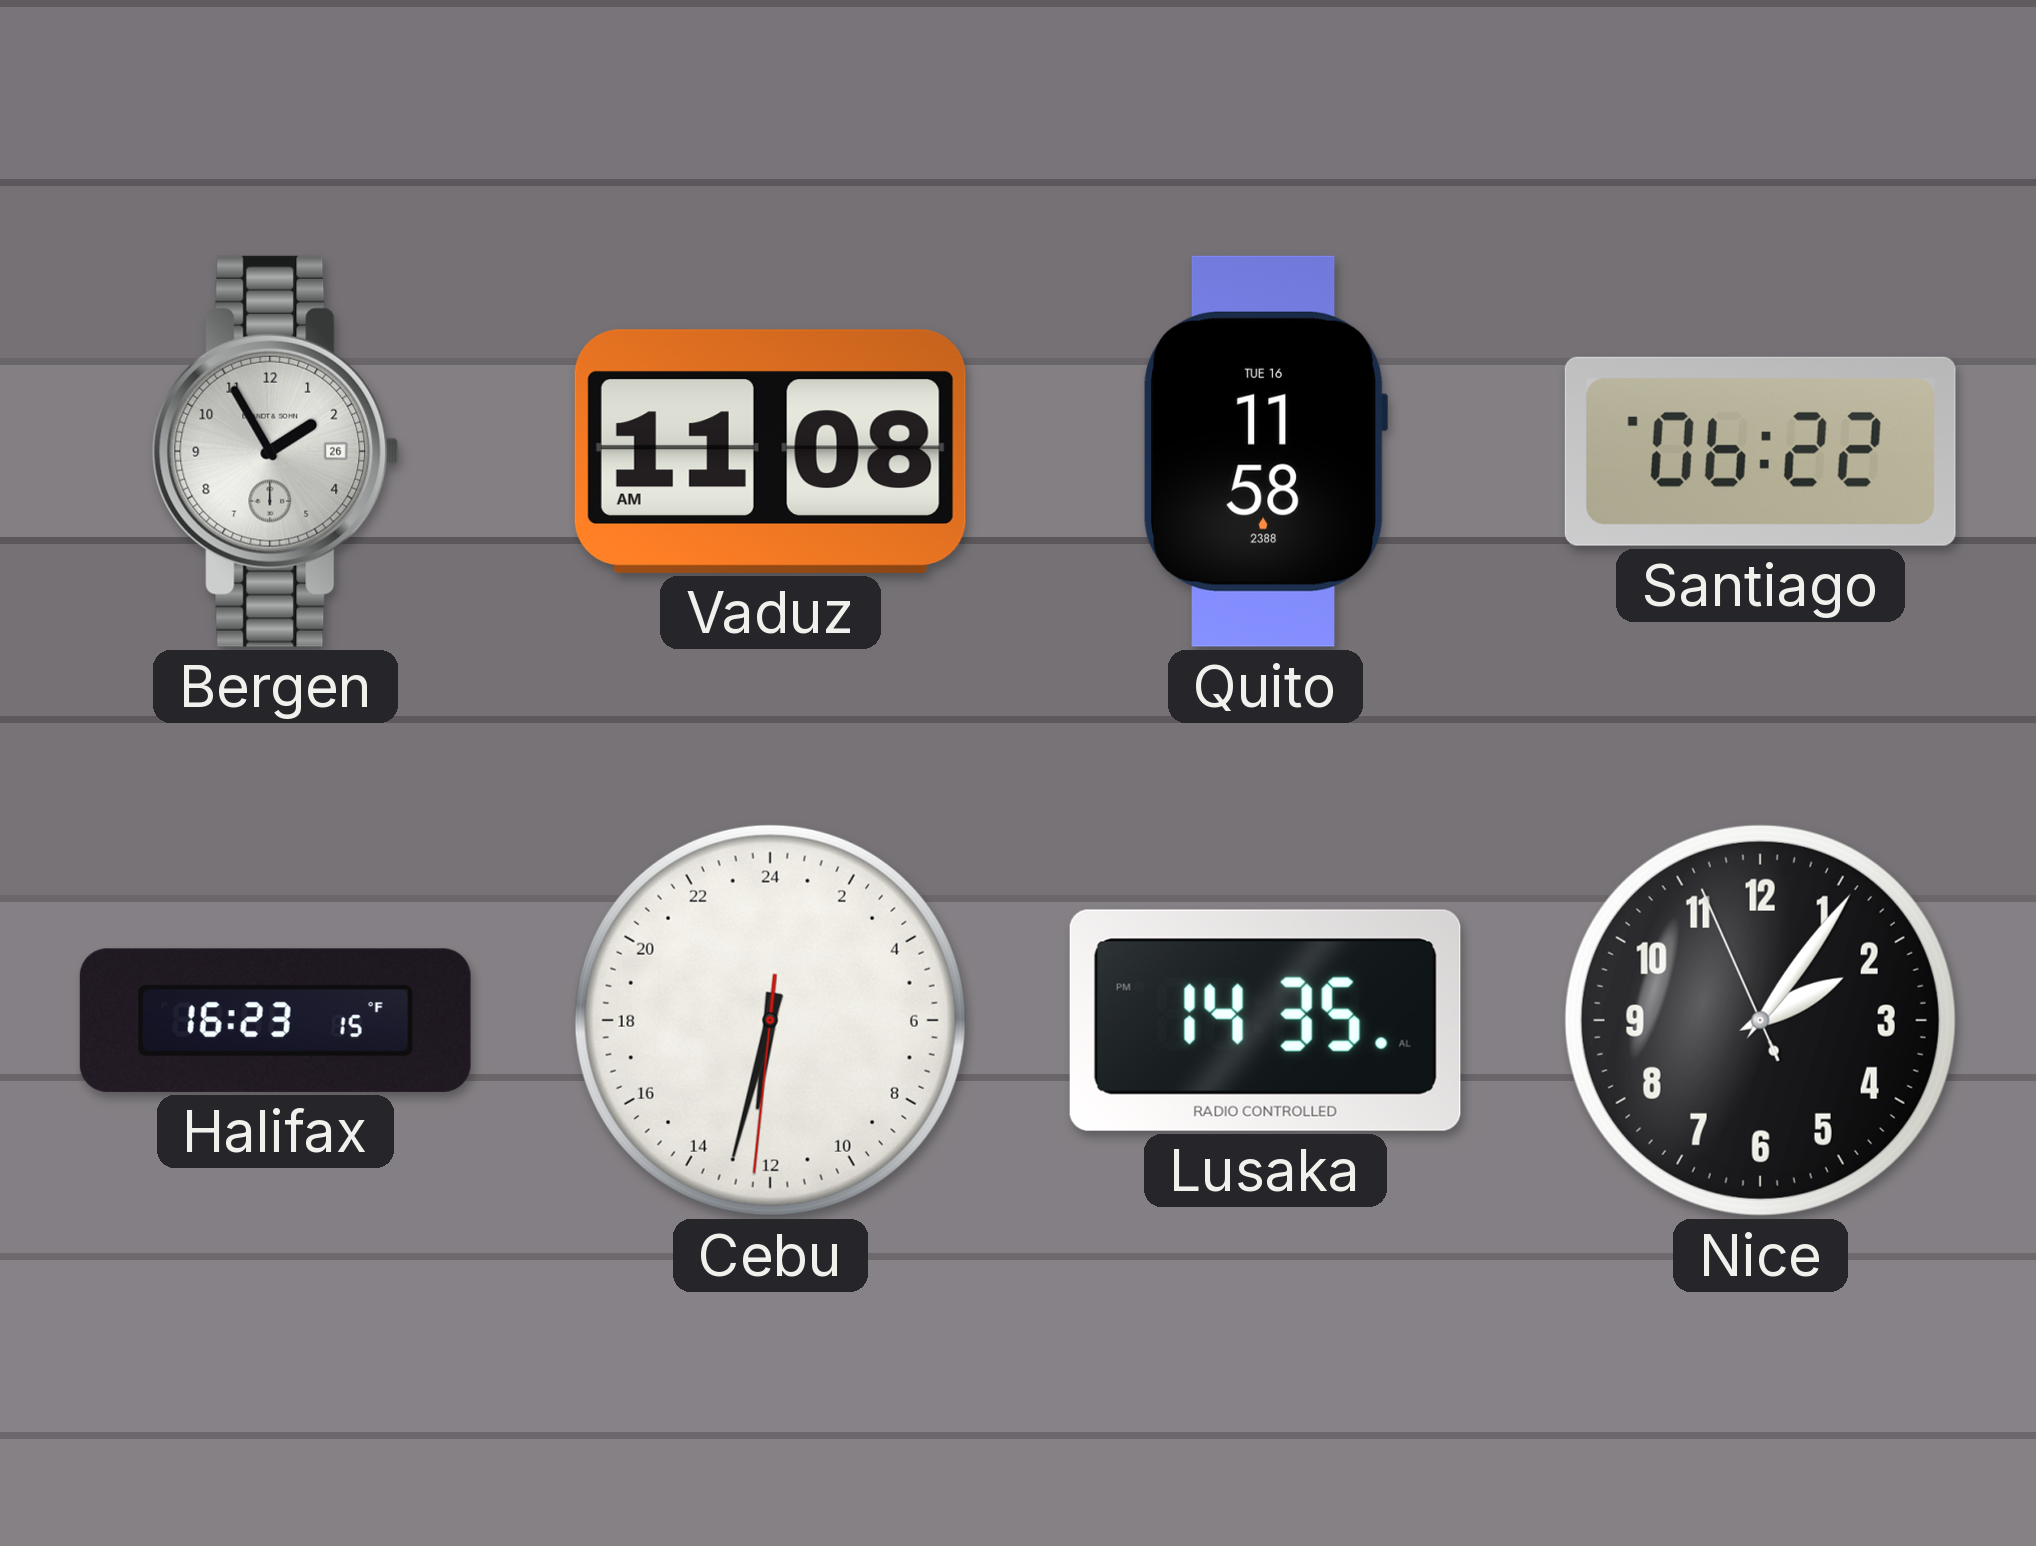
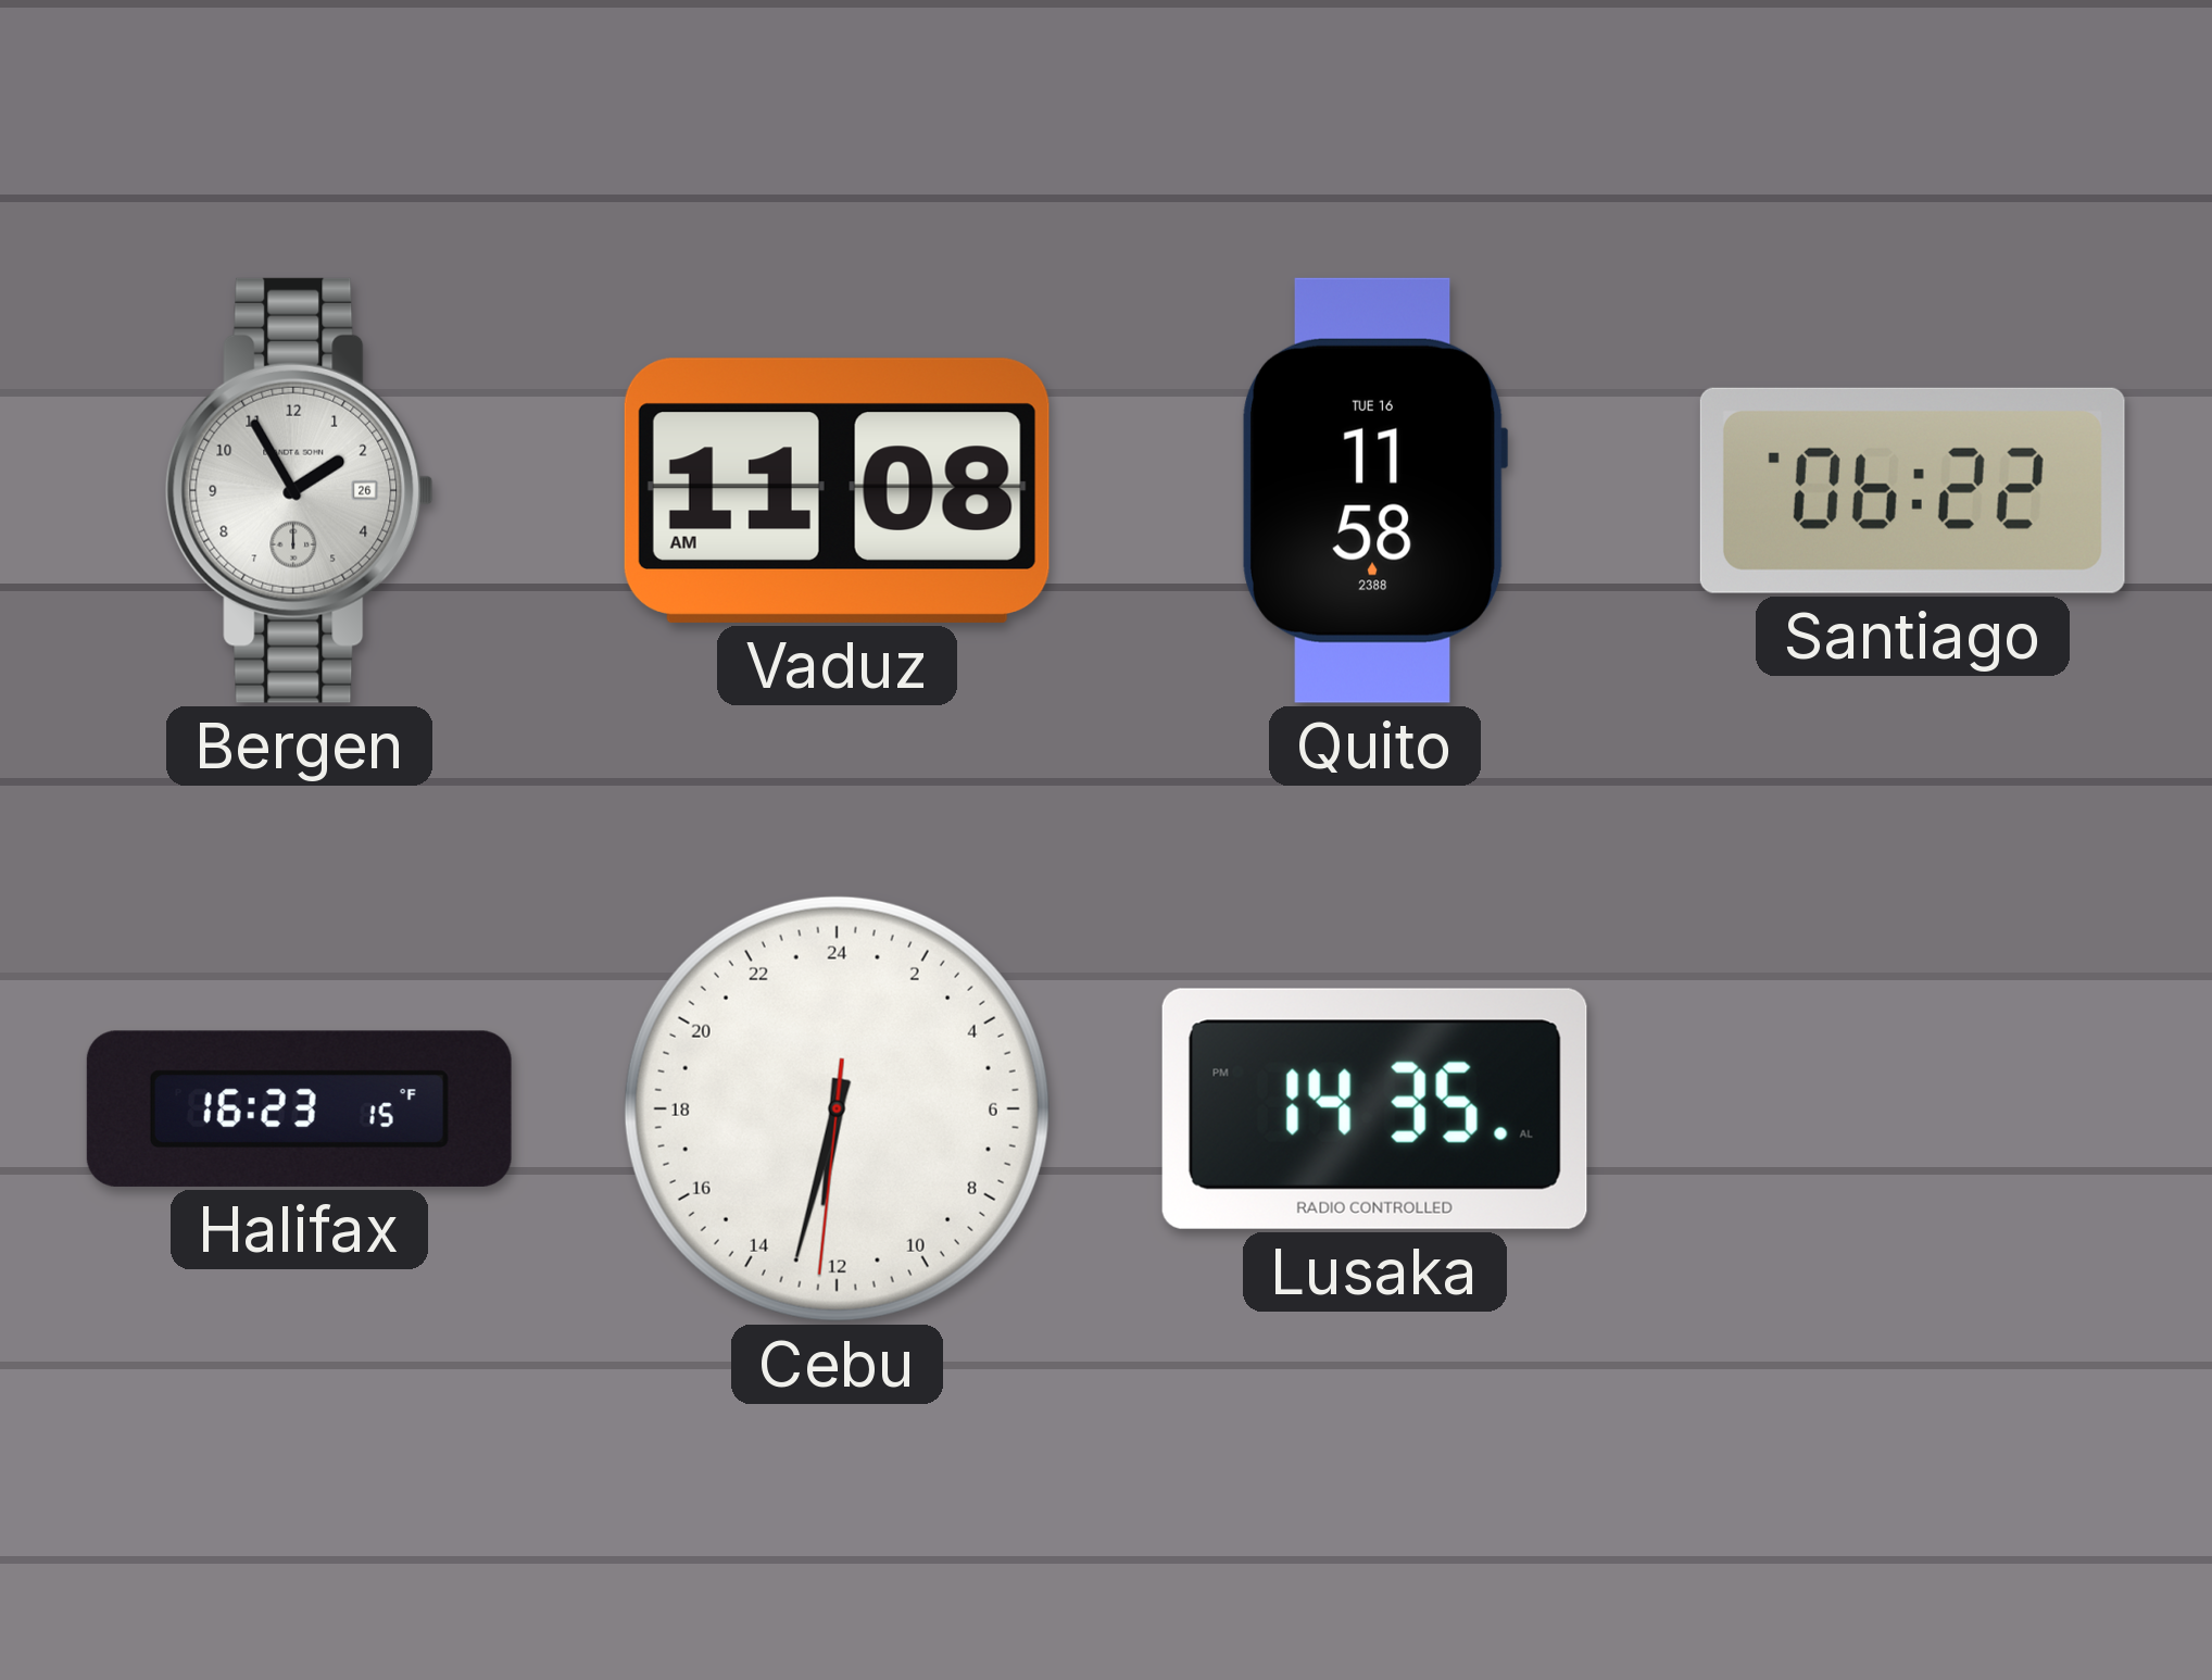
Nice: 2:05 -> none
